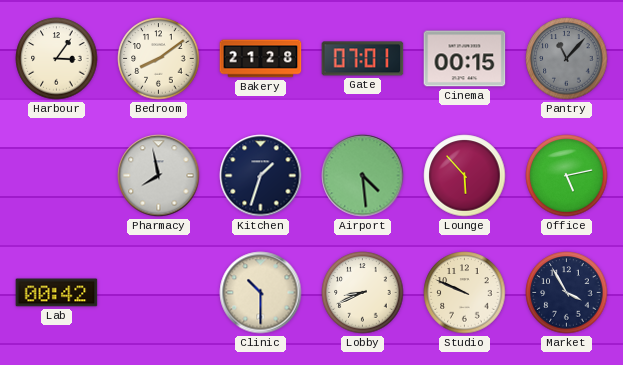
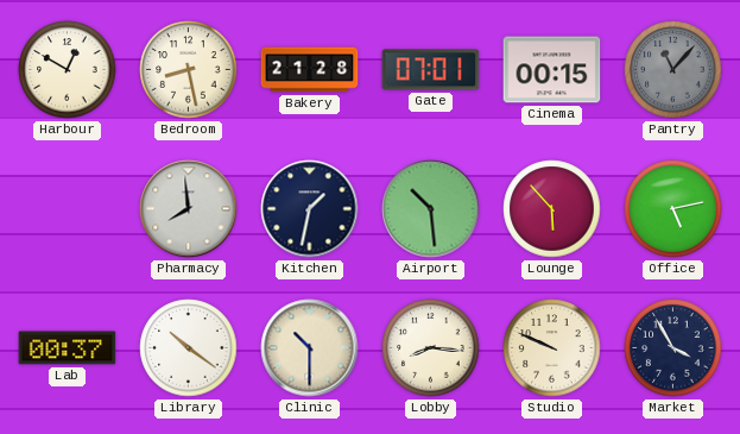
Harbour: 3:06 -> 12:50
Bedroom: 8:09 -> 8:28
Pharmacy: 7:58 -> 7:59
Kitchen: 1:33 -> 1:32
Airport: 4:29 -> 10:29
Lab: 00:42 -> 00:37
Library: none -> 10:21
Lobby: 8:41 -> 8:16
